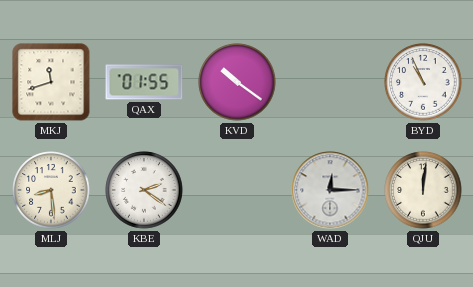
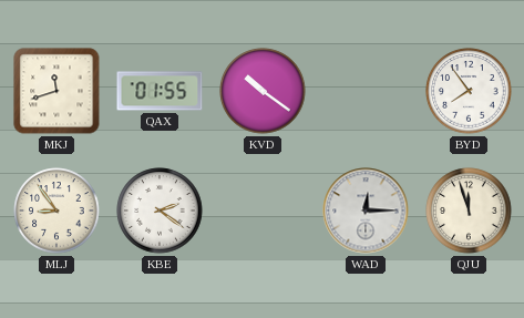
BYD: 10:56 -> 7:54
MLJ: 8:29 -> 8:54
QJU: 12:01 -> 11:57
